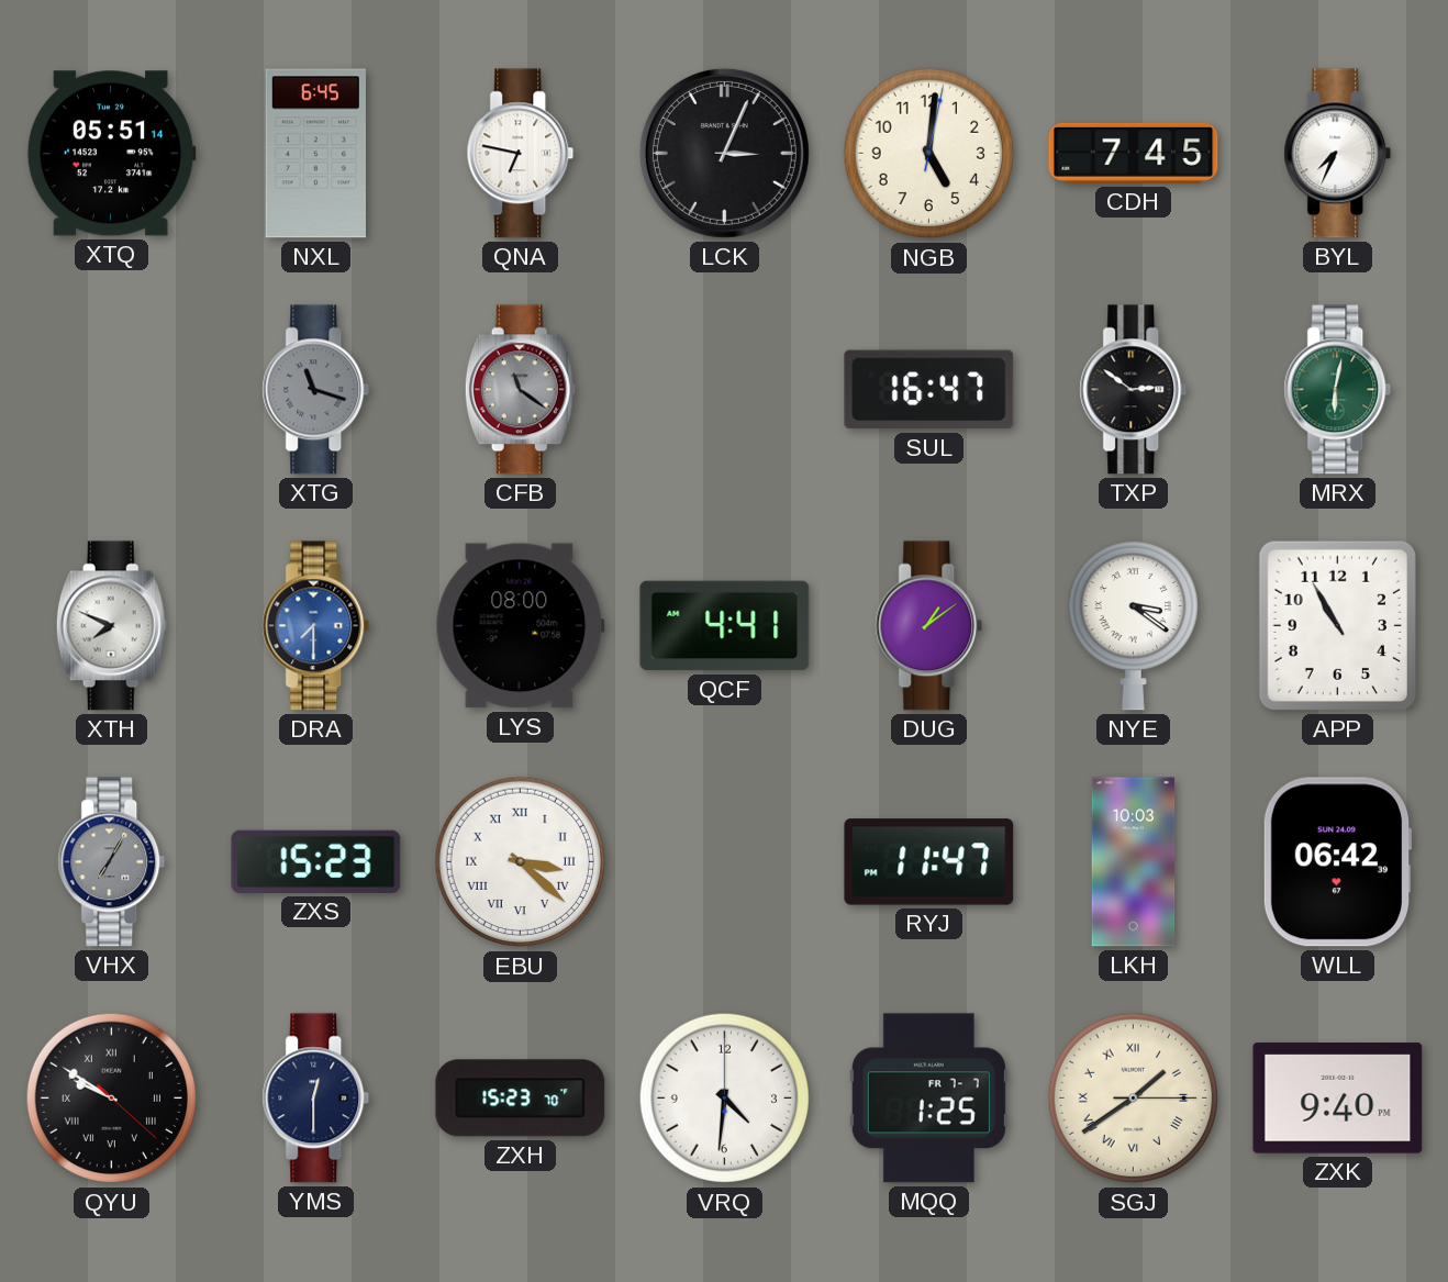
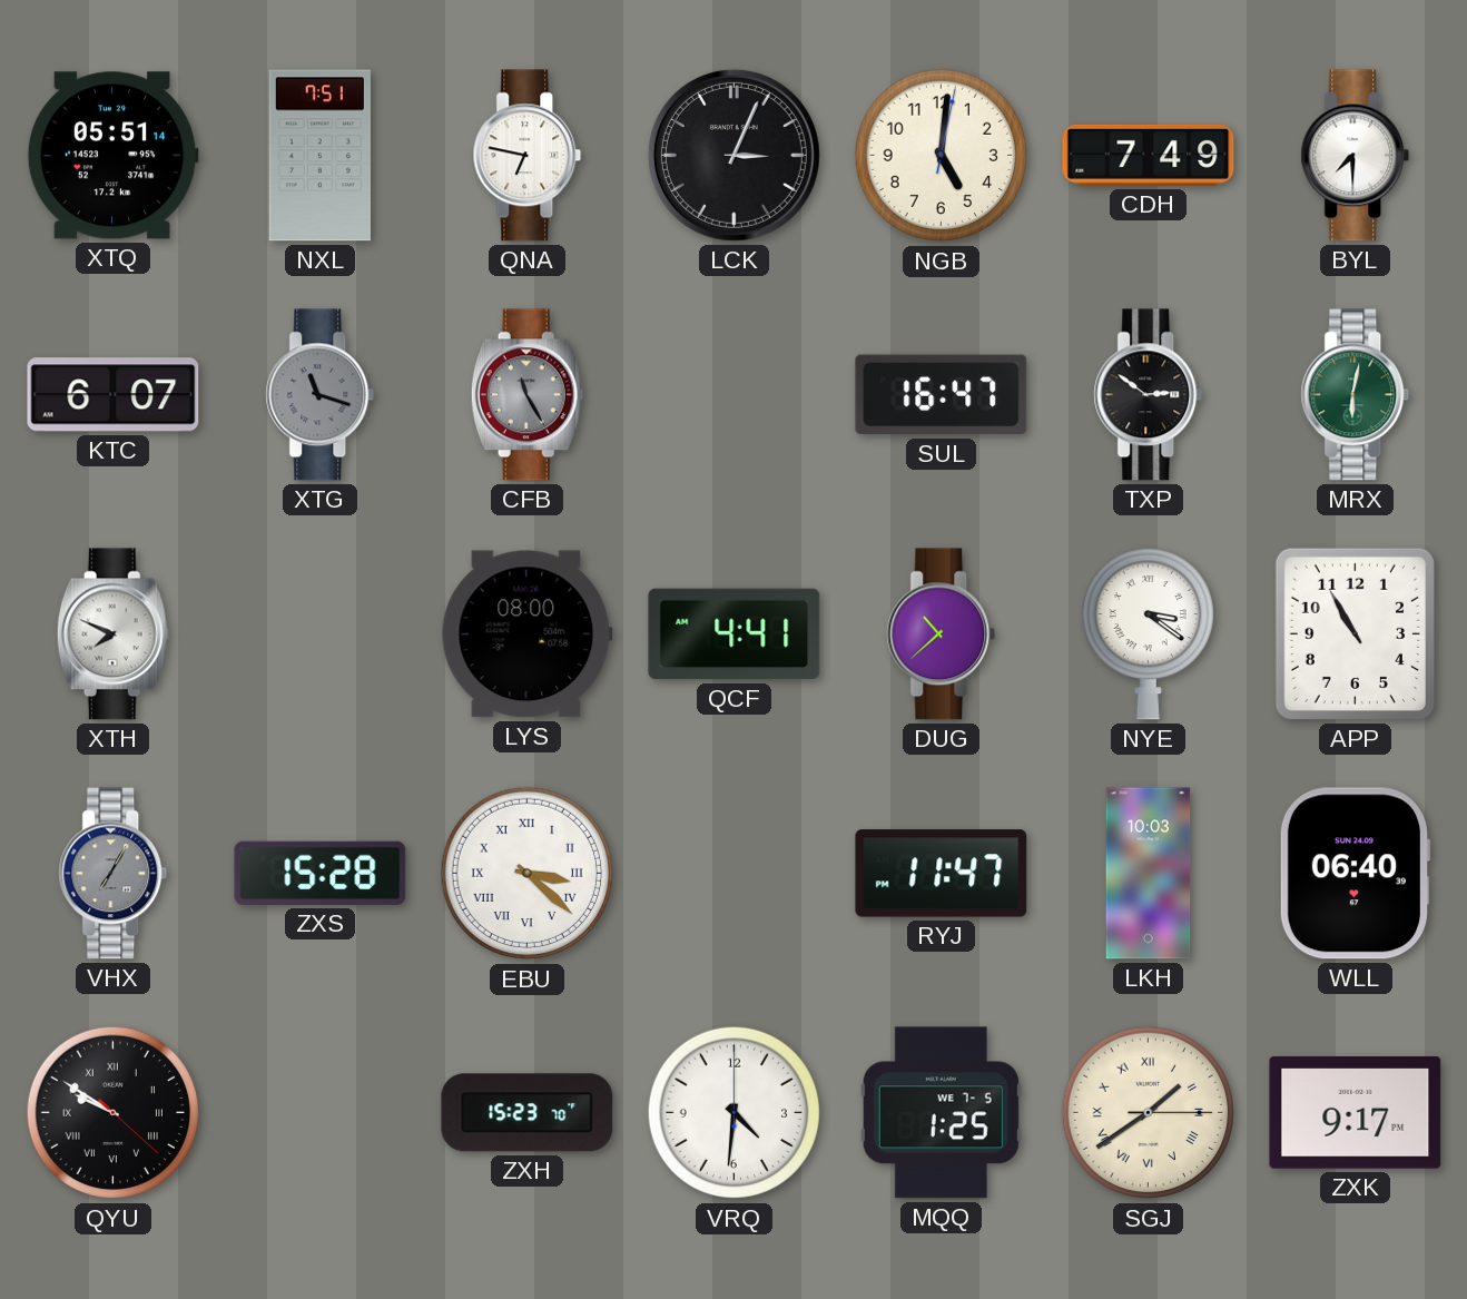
NXL: 6:45 -> 7:51
CDH: 7:45 -> 7:49
BYL: 7:34 -> 7:30
KTC: none -> 6:07
CFB: 11:21 -> 11:25
DRA: 7:30 -> none
DUG: 1:09 -> 10:38
ZXS: 15:23 -> 15:28
WLL: 06:42 -> 06:40
YMS: 12:30 -> none
MQQ date: FR 7-7 -> WE 7-5
ZXK: 9:40 -> 9:17
